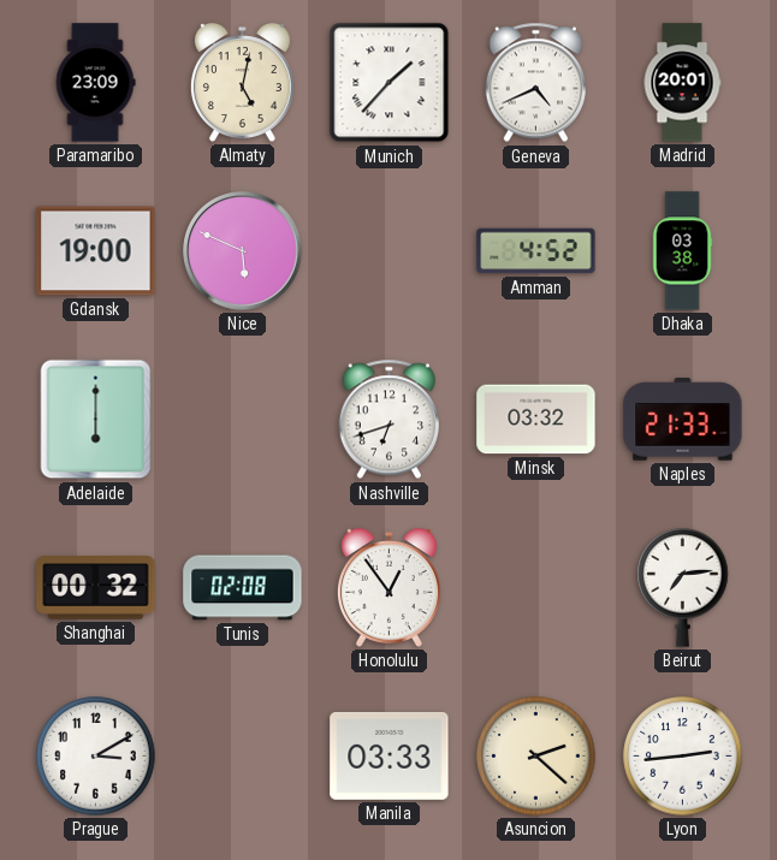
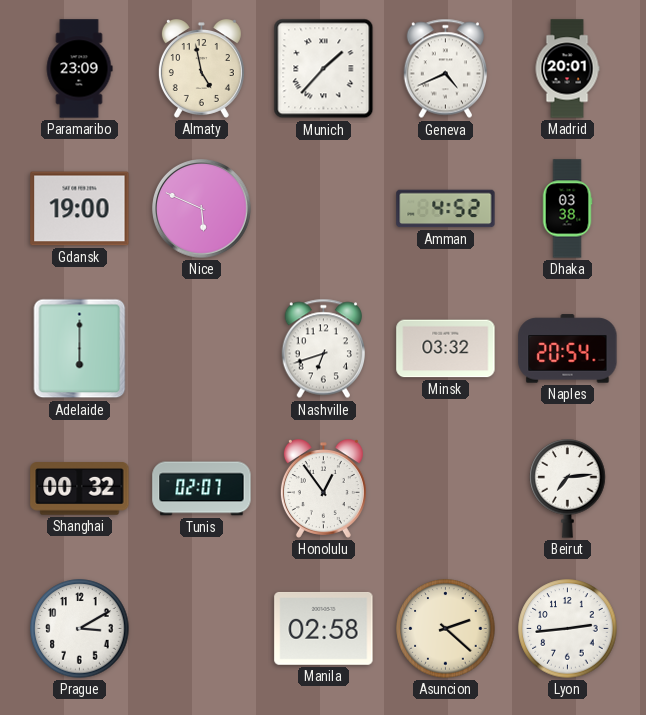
Almaty: 5:02 -> 4:58
Naples: 21:33 -> 20:54
Tunis: 02:08 -> 02:07
Manila: 03:33 -> 02:58
